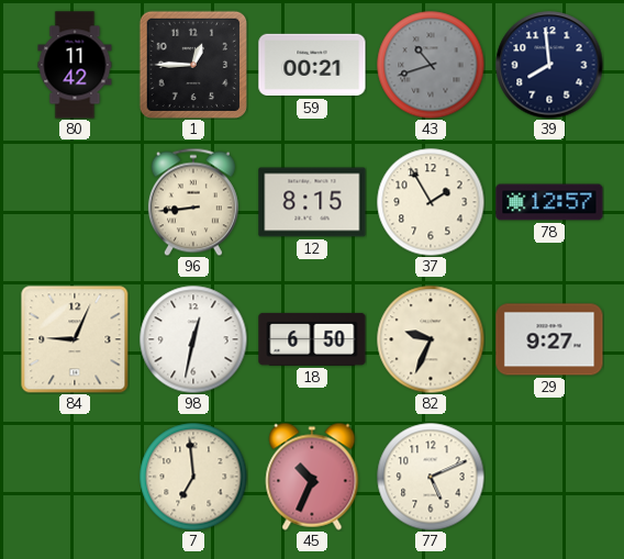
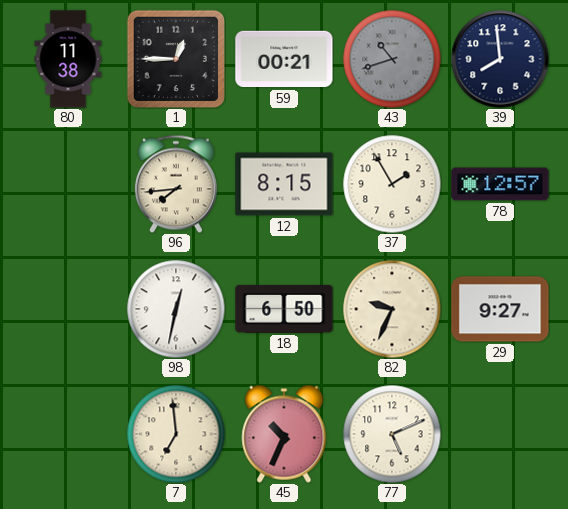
80: 11:42 -> 11:38
96: 8:44 -> 7:44
84: 9:04 -> none
